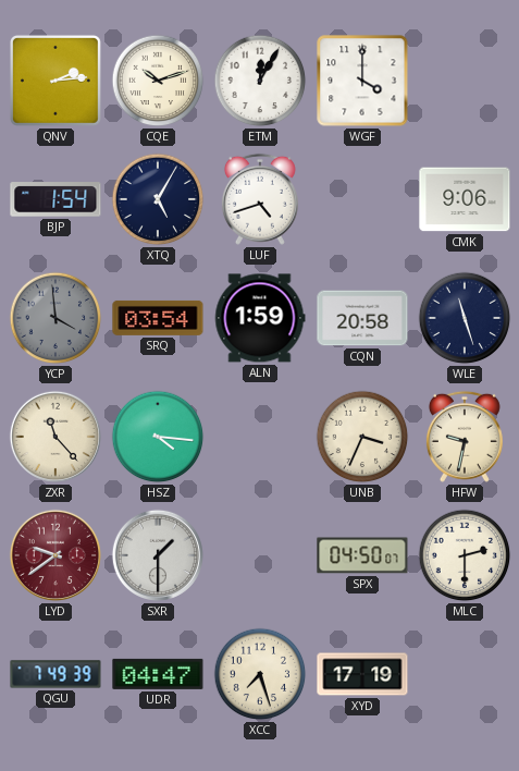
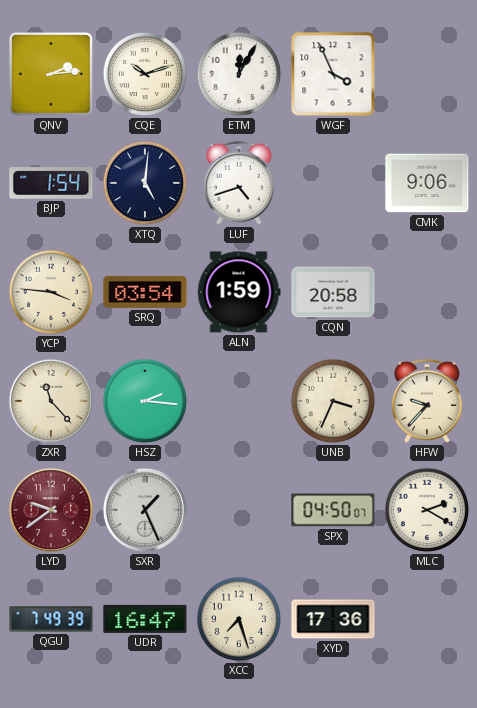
WGF: 4:00 -> 3:56
XTQ: 5:05 -> 5:01
YCP: 3:59 -> 3:46
YCP dial: grey -> cream
WLE: 11:27 -> none
HSZ: 4:16 -> 2:16
HFW: 9:32 -> 9:37
SXR: 1:30 -> 1:26
MLC: 2:30 -> 2:20
UDR: 04:47 -> 16:47
XYD: 17:19 -> 17:36
